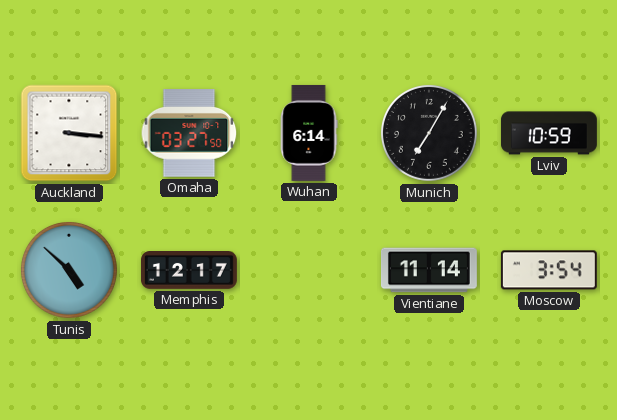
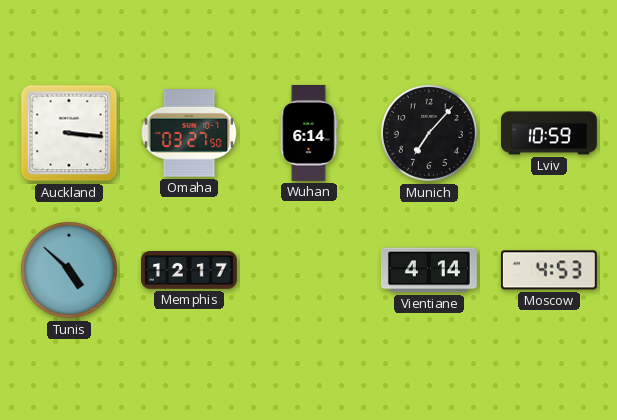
Munich: 7:05 -> 7:07
Vientiane: 11:14 -> 4:14
Moscow: 3:54 -> 4:53
